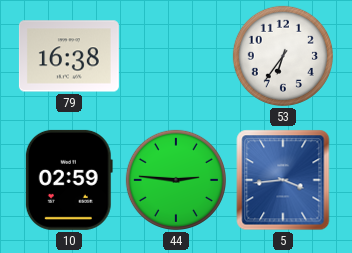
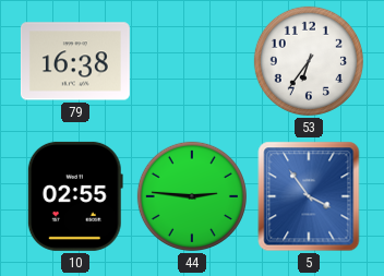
10: 02:59 -> 02:55
5: 3:44 -> 3:54
